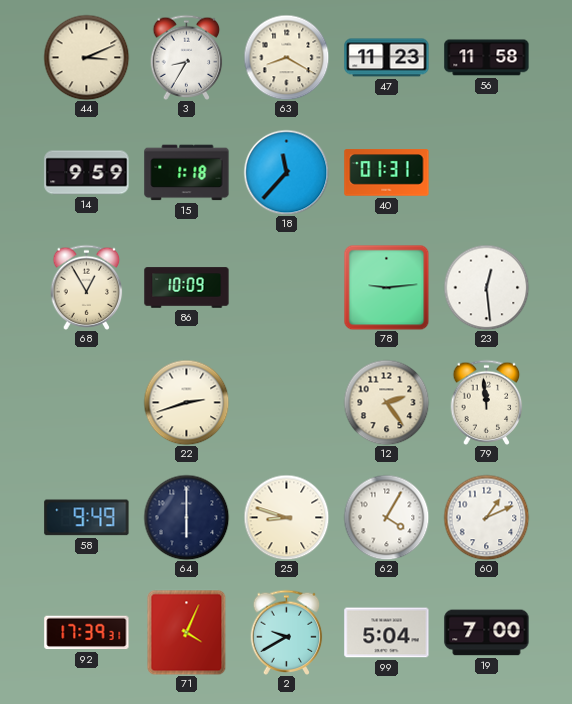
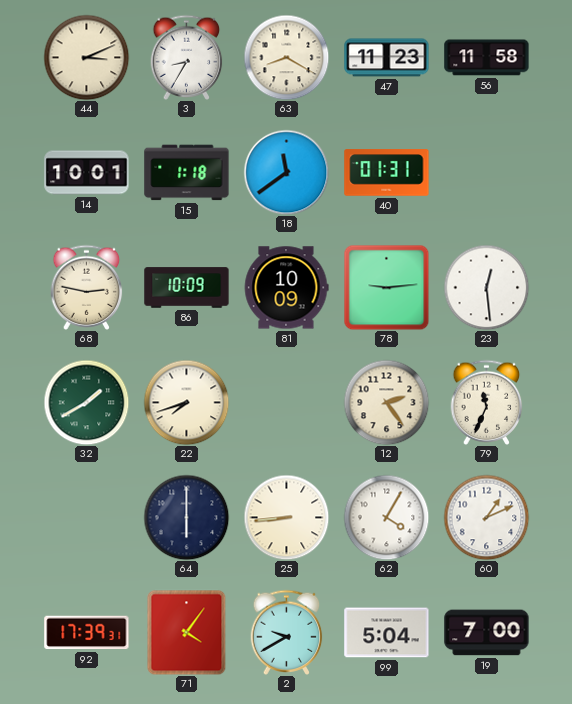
14: 9:59 -> 10:01
18: 11:37 -> 11:39
68: 12:55 -> 2:47
81: none -> 10:09
32: none -> 1:40
22: 2:42 -> 7:42
79: 11:59 -> 11:34
58: 9:49 -> none
25: 8:48 -> 8:44
71: 4:04 -> 4:06
